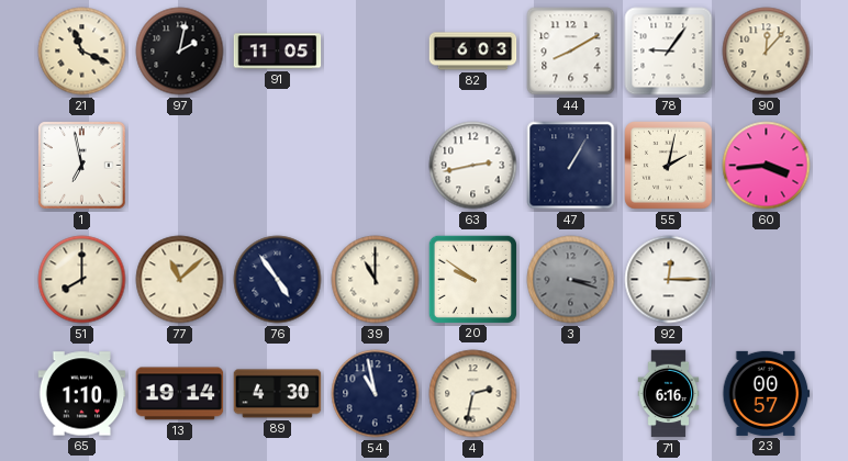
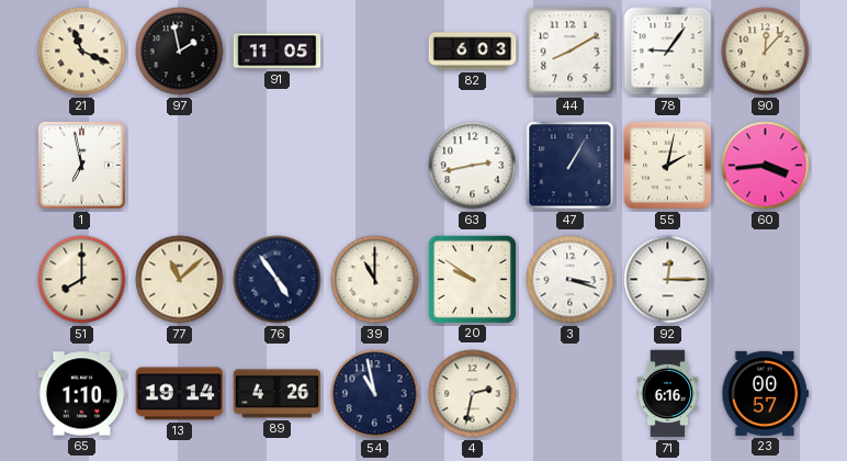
97: 2:02 -> 1:58
3 dial: grey -> white
89: 4:30 -> 4:26
